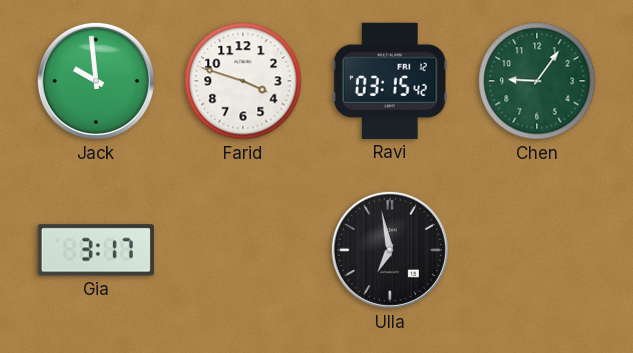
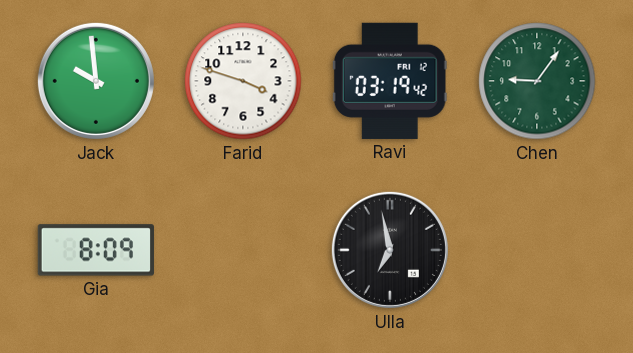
Ravi: 03:15 -> 03:19
Gia: 3:17 -> 8:09
